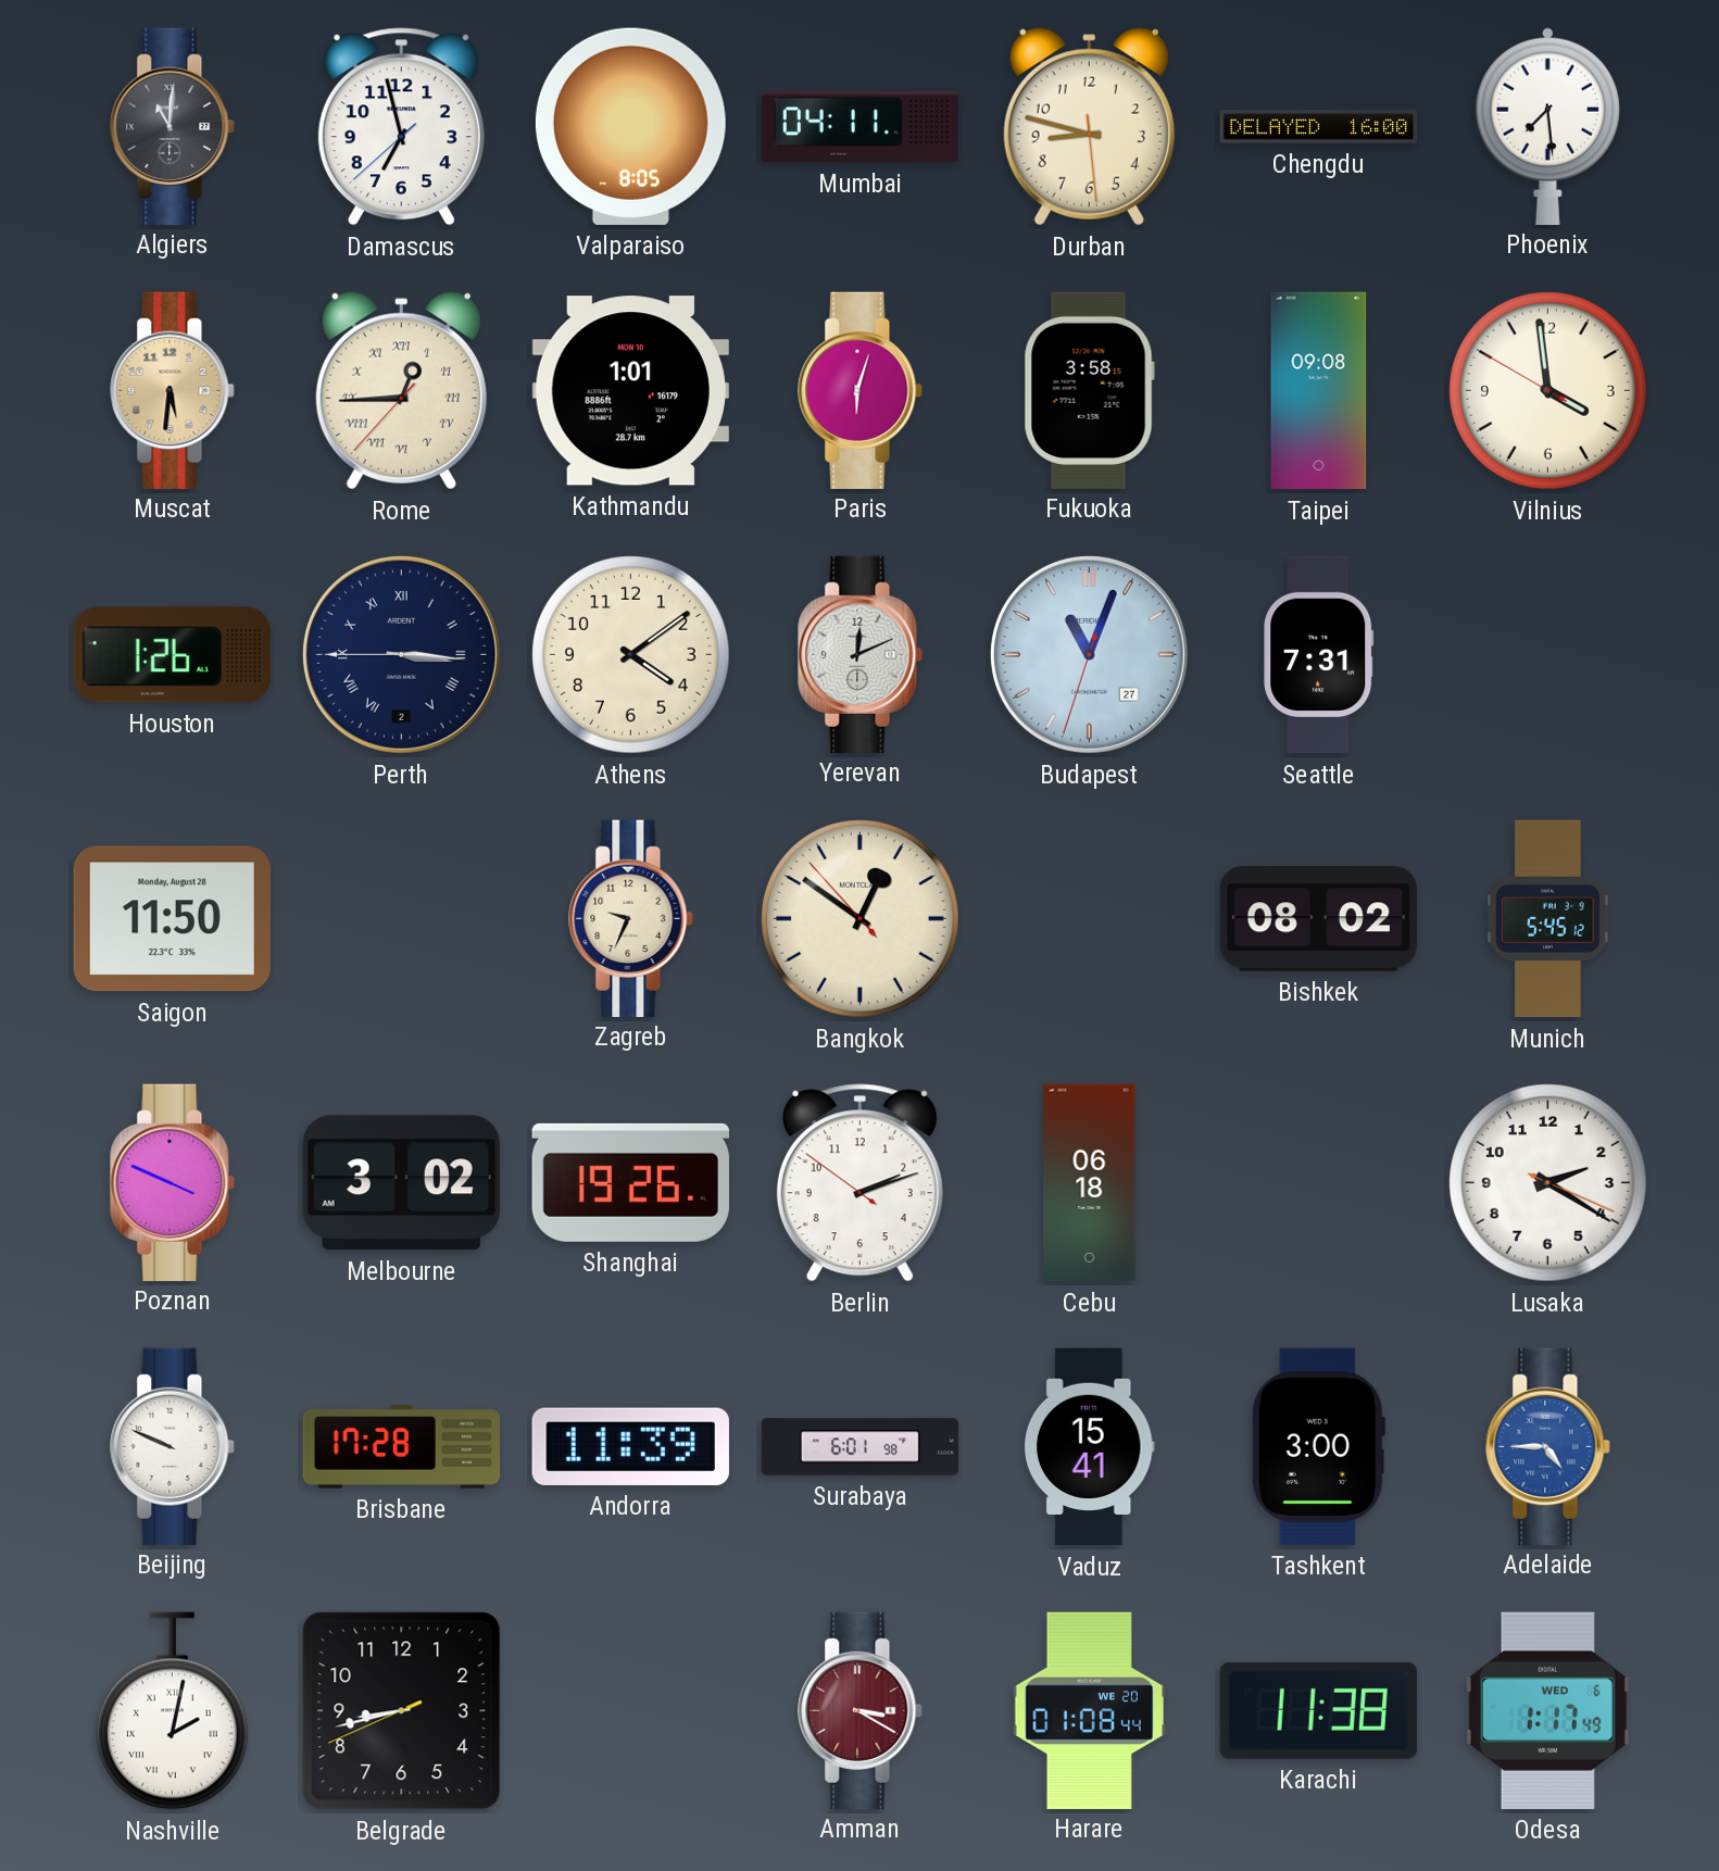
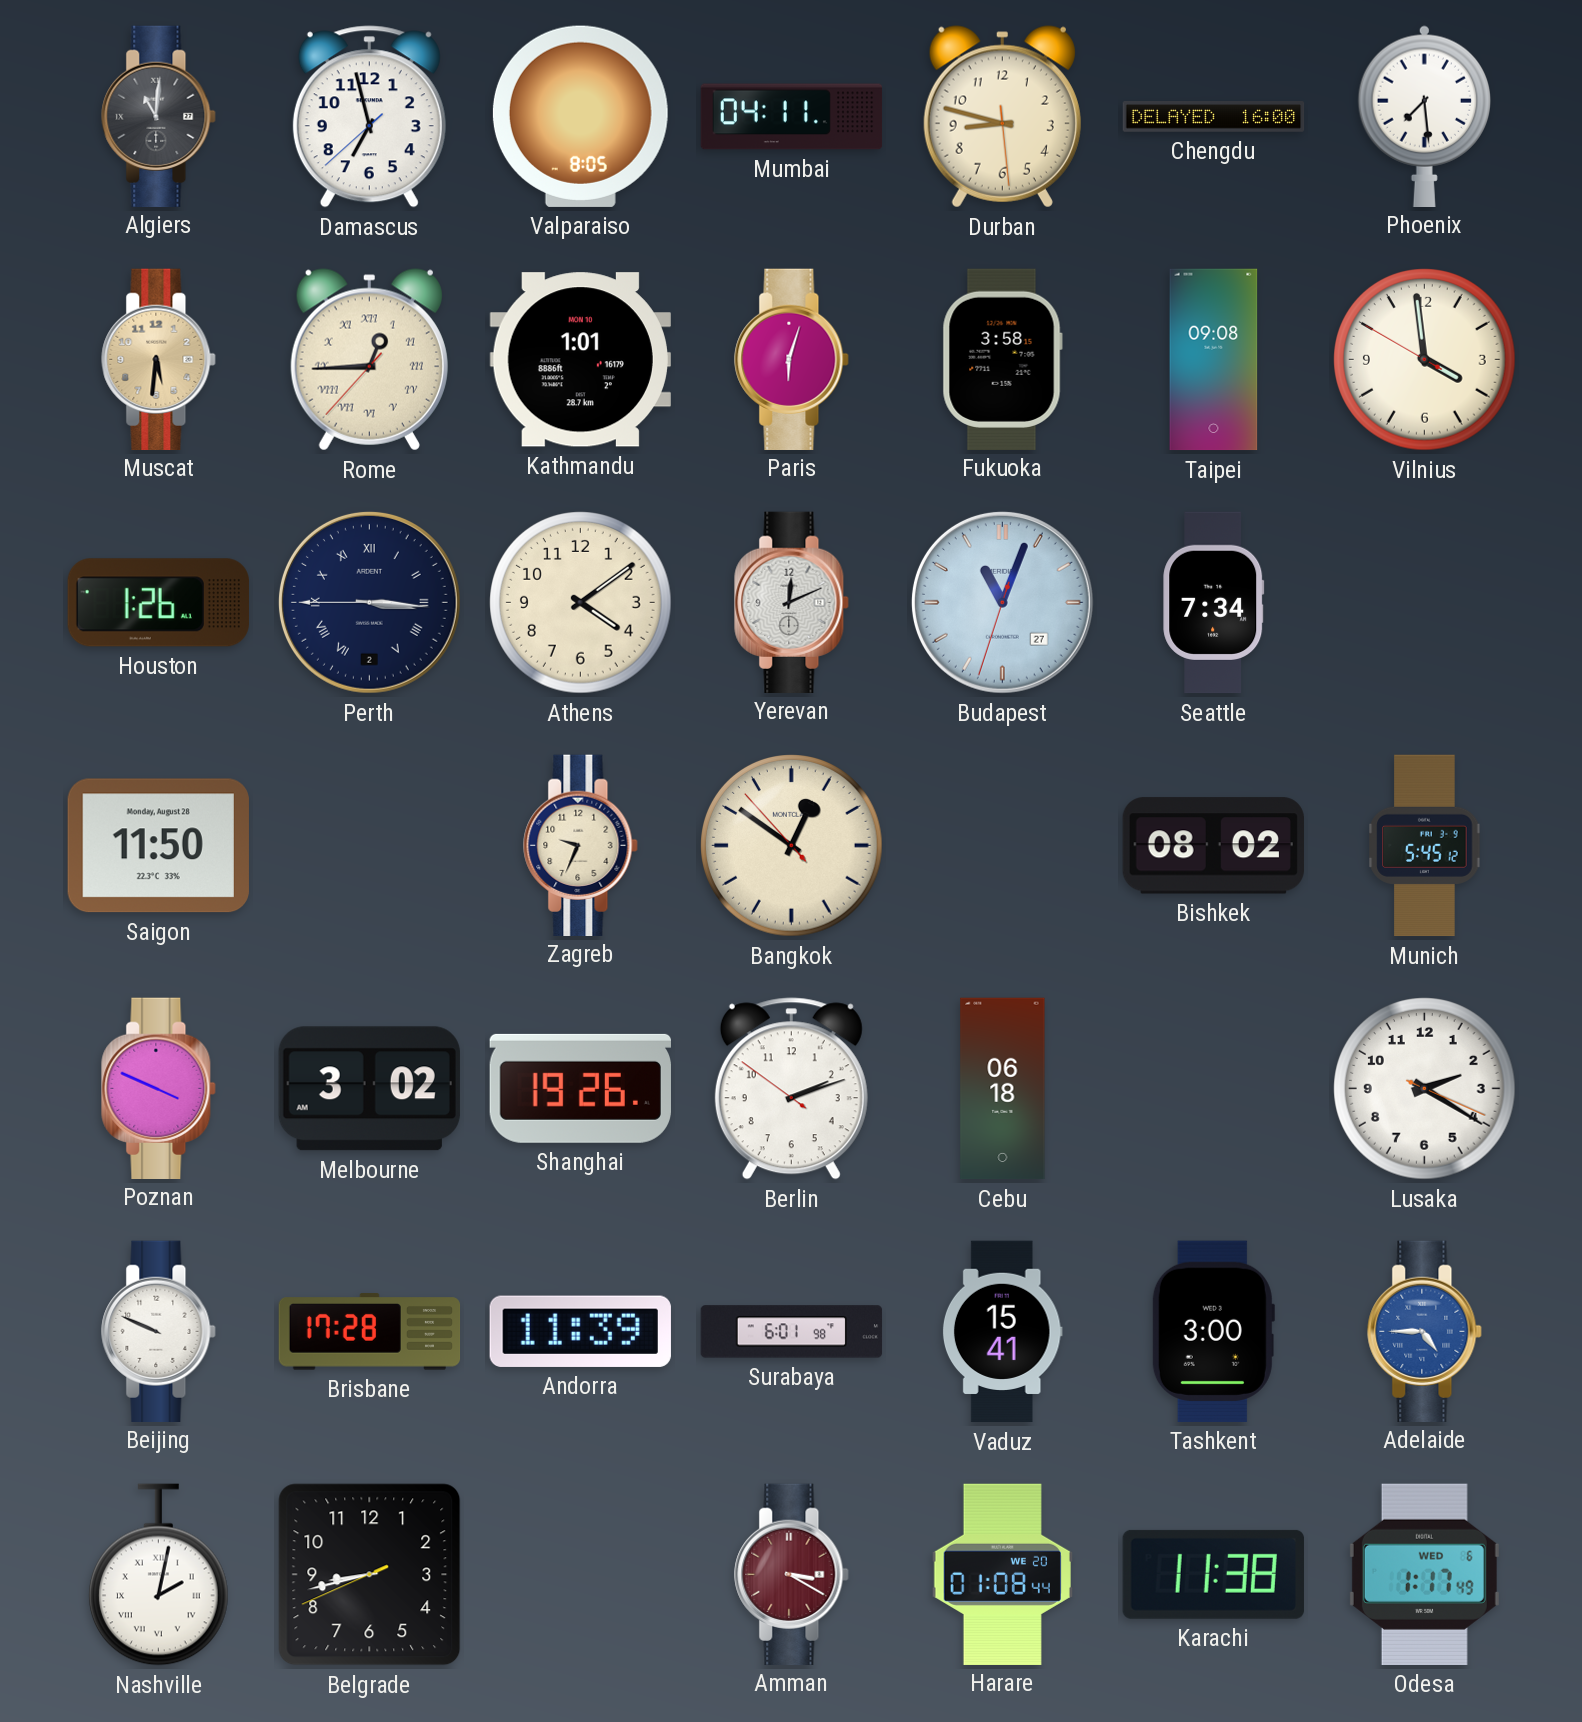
Seattle: 7:31 -> 7:34
